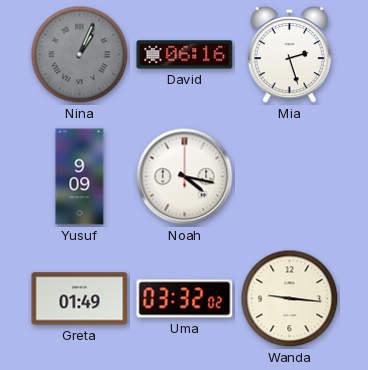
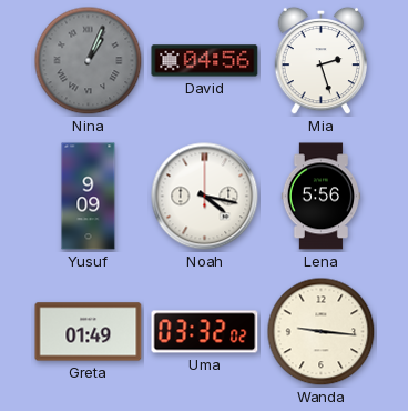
David: 06:16 -> 04:56
Lena: none -> 5:56
